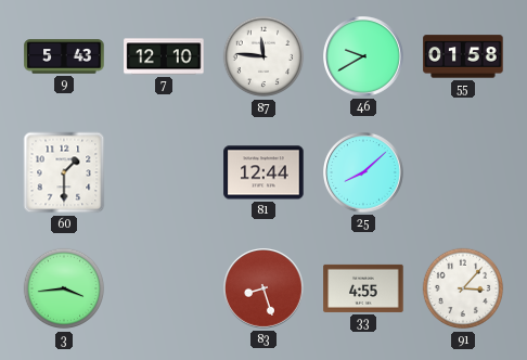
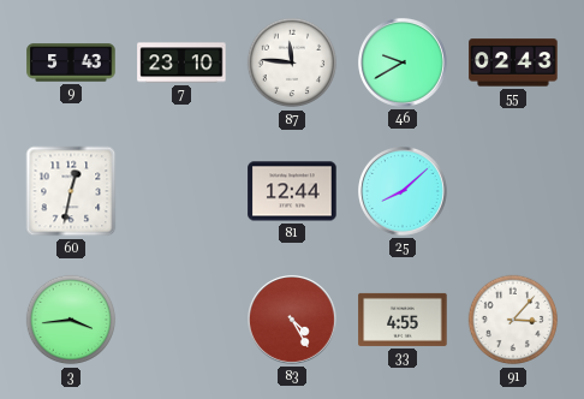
7: 12:10 -> 23:10
55: 01:58 -> 02:43
60: 1:30 -> 12:32
83: 8:27 -> 4:25
